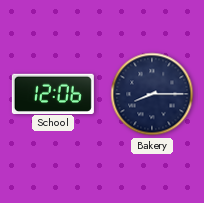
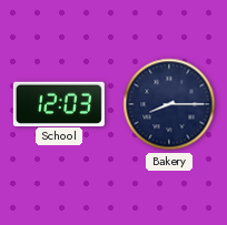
School: 12:06 -> 12:03
